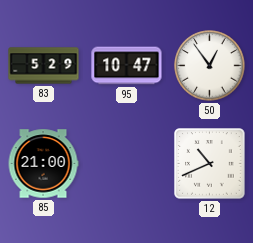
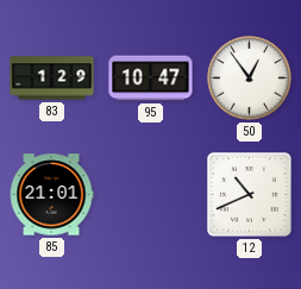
83: 5:29 -> 1:29
85: 21:00 -> 21:01
